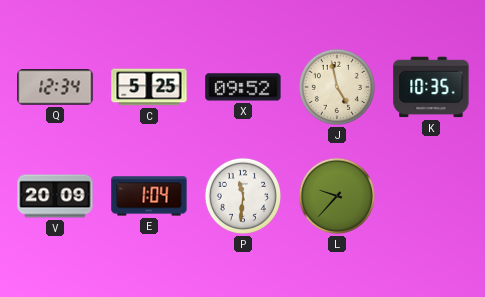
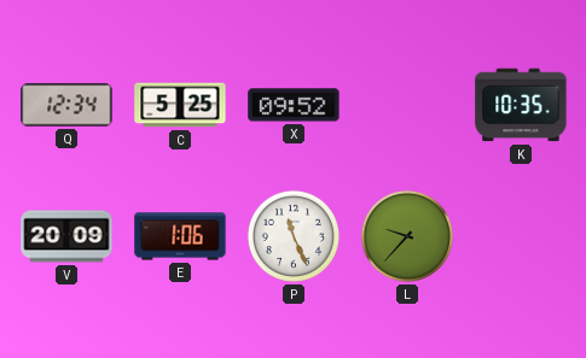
J: 4:58 -> none
E: 1:04 -> 1:06
P: 11:31 -> 11:26
